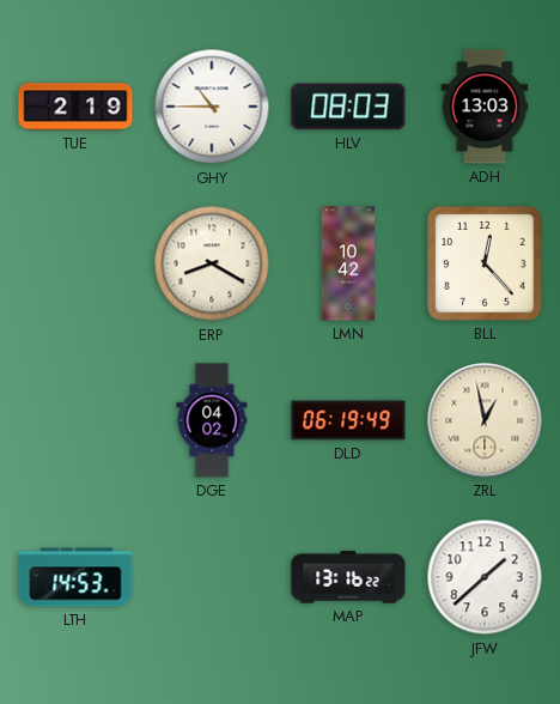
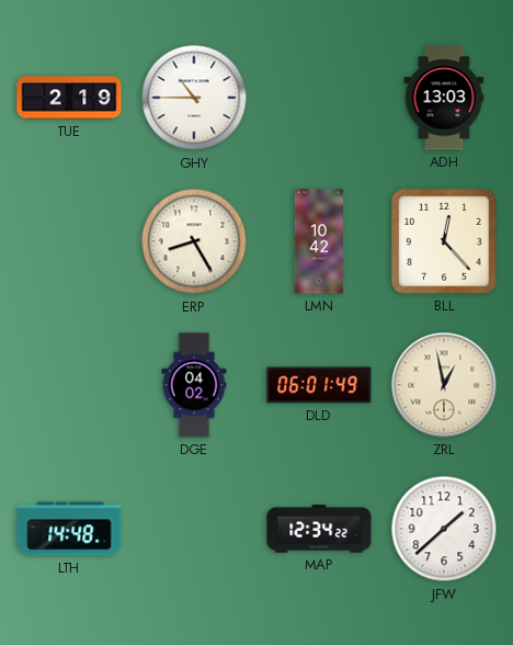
HLV: 08:03 -> none
ERP: 8:20 -> 8:25
DLD: 06:19 -> 06:01
LTH: 14:53 -> 14:48
MAP: 13:16 -> 12:34
